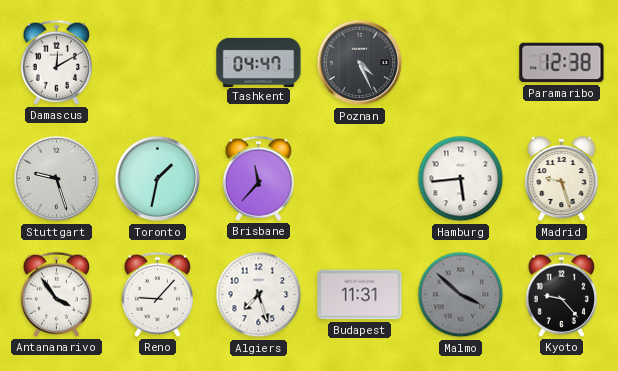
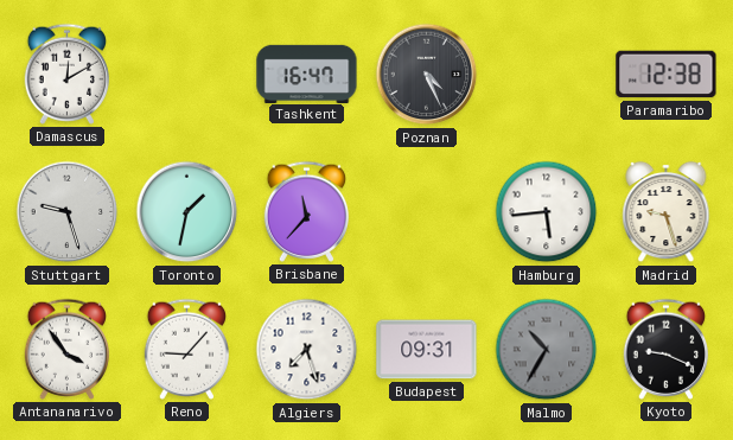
Tashkent: 04:47 -> 16:47
Budapest: 11:31 -> 09:31
Malmo: 3:52 -> 10:35
Kyoto: 9:23 -> 9:19
